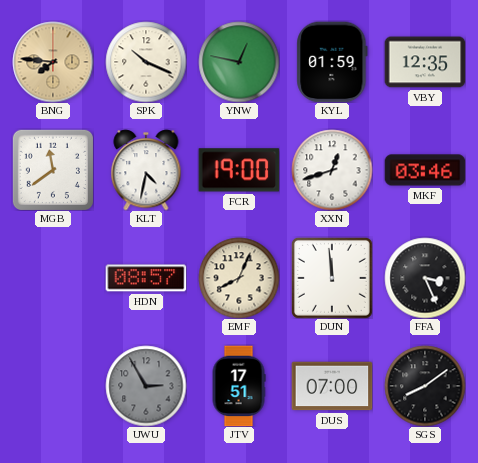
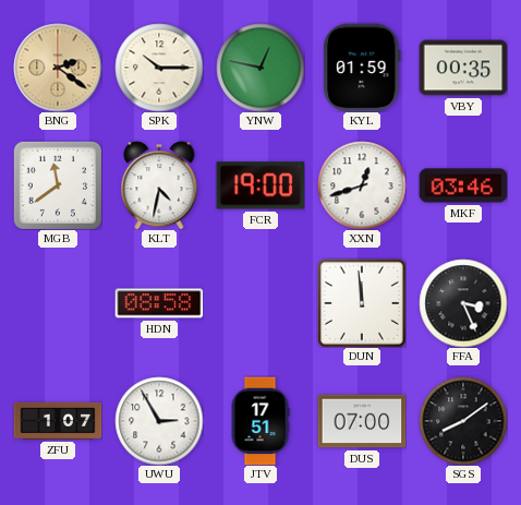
BNG: 7:46 -> 2:21
SPK: 10:19 -> 10:15
VBY: 12:35 -> 00:35
HDN: 08:57 -> 08:58
EMF: 8:04 -> none
ZFU: none -> 1:07
UWU dial: grey -> white
